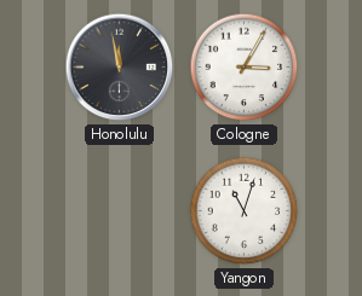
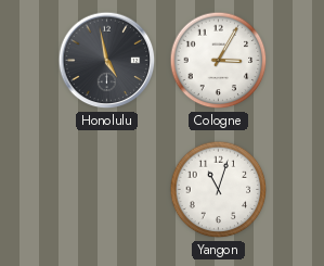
Honolulu: 11:58 -> 4:58
